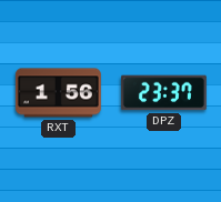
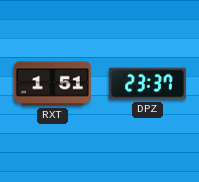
RXT: 1:56 -> 1:51
